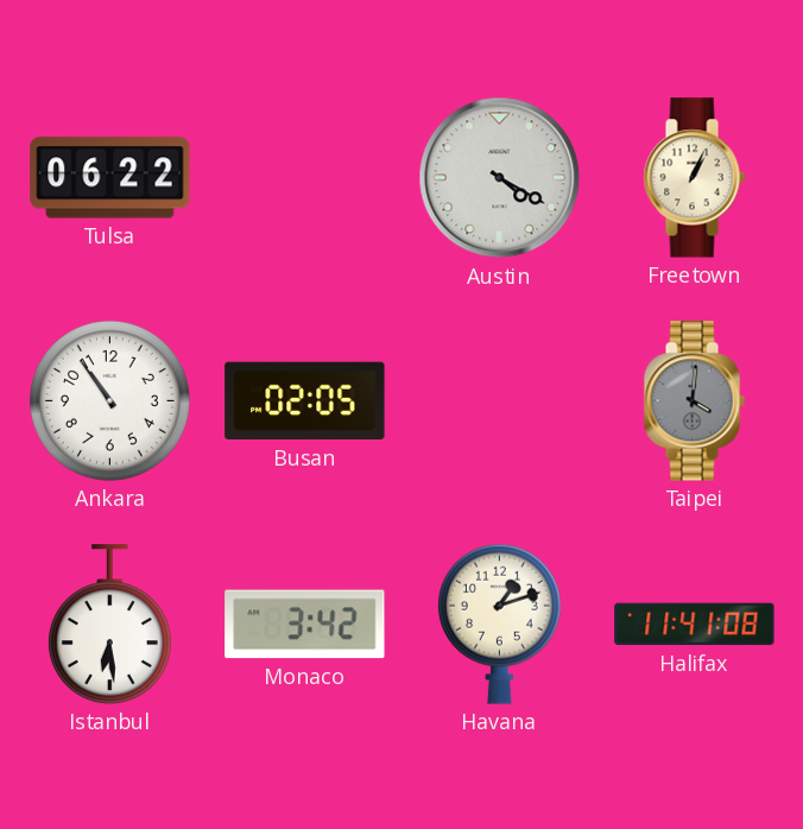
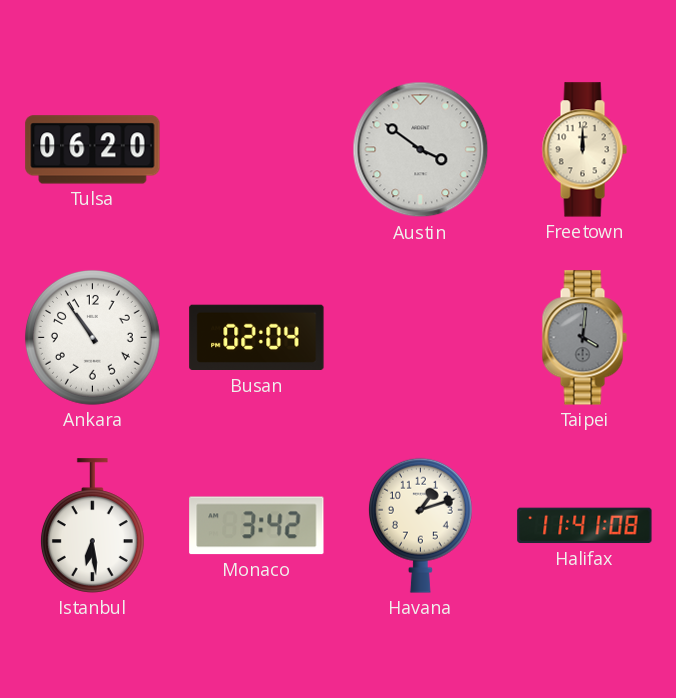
Tulsa: 06:22 -> 06:20
Austin: 4:20 -> 3:51
Freetown: 1:04 -> 12:00
Busan: 02:05 -> 02:04
